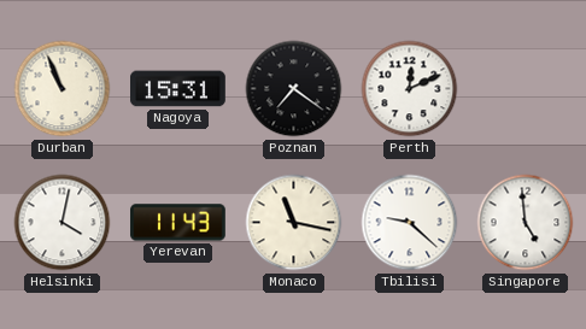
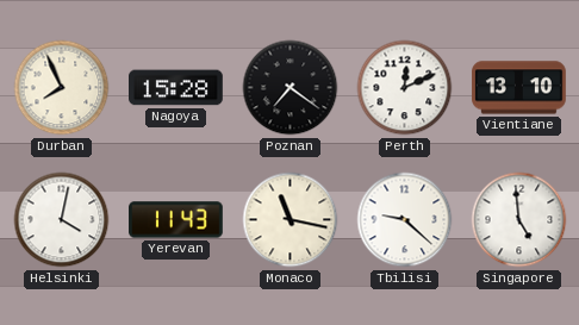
Durban: 10:56 -> 7:56
Nagoya: 15:31 -> 15:28
Vientiane: none -> 13:10
